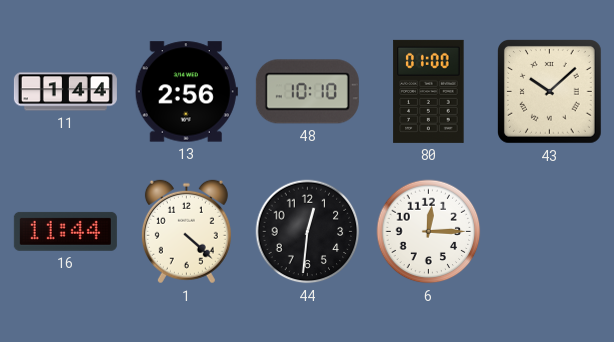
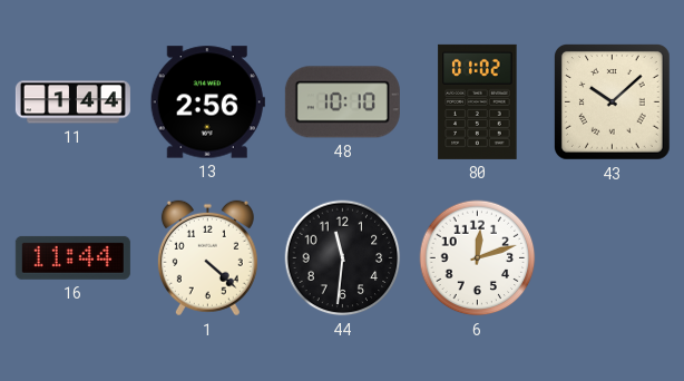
80: 01:00 -> 01:02
44: 12:31 -> 11:31
6: 12:15 -> 12:12
